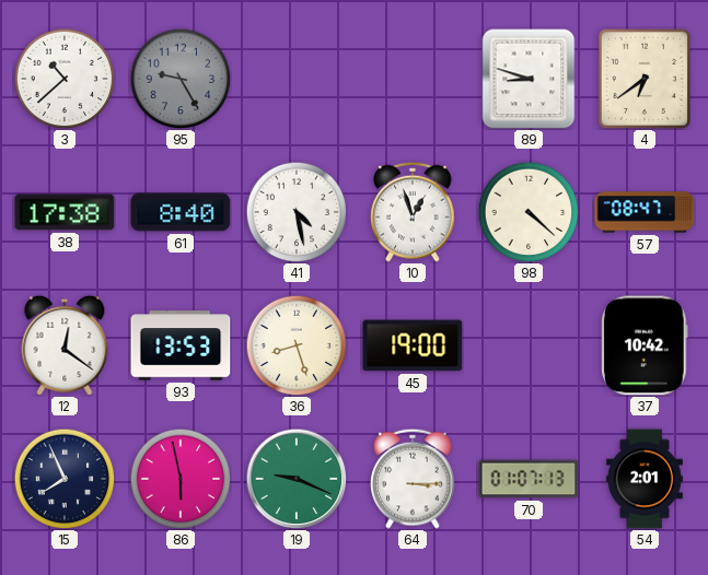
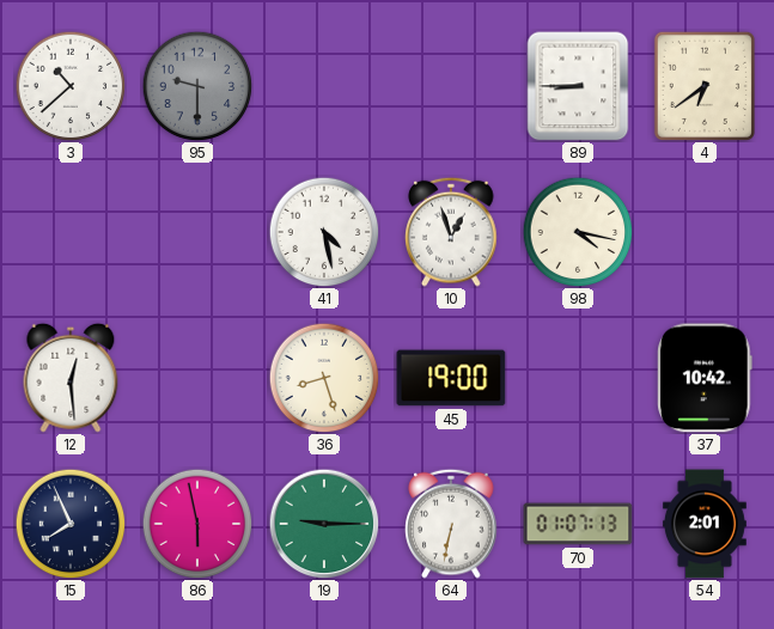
95: 9:25 -> 9:30
89: 8:48 -> 8:45
38: 17:38 -> none
61: 8:40 -> none
98: 4:22 -> 4:17
57: 08:47 -> none
12: 12:21 -> 12:29
93: 13:53 -> none
19: 9:19 -> 9:15
64: 3:15 -> 6:32
